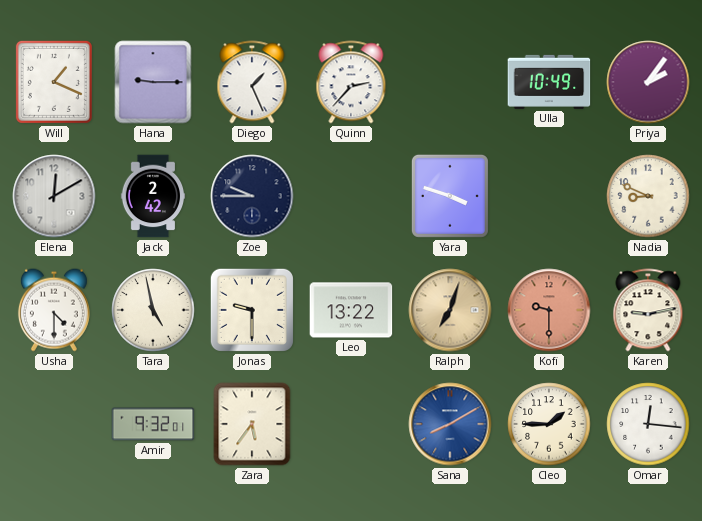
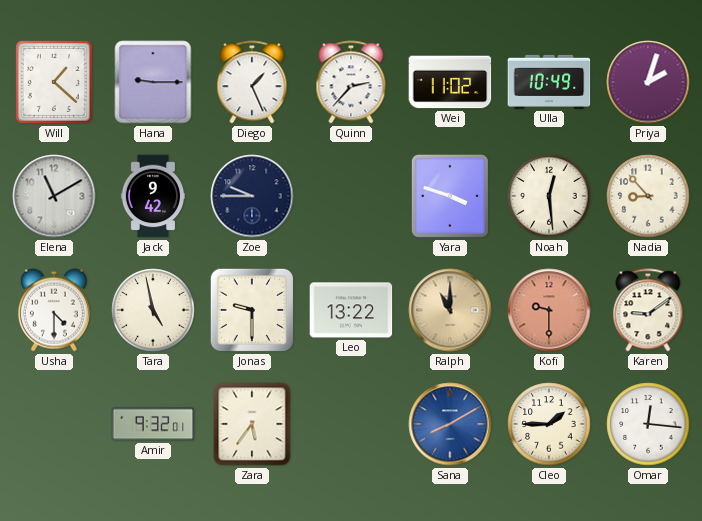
Will: 1:19 -> 1:22
Wei: none -> 11:02
Priya: 2:06 -> 2:03
Elena: 12:10 -> 11:10
Jack: 2:42 -> 9:42
Noah: none -> 12:29
Nadia: 8:49 -> 8:53
Ralph: 7:03 -> 11:00
Karen: 9:13 -> 9:09
